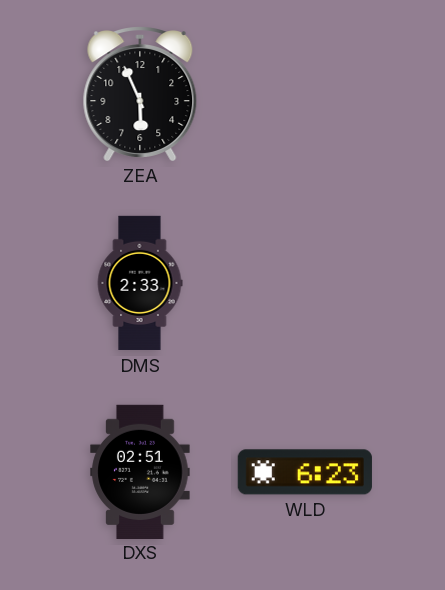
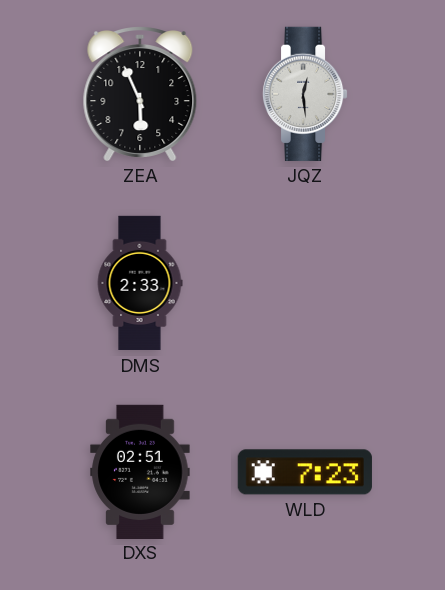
JQZ: none -> 12:29
WLD: 6:23 -> 7:23
